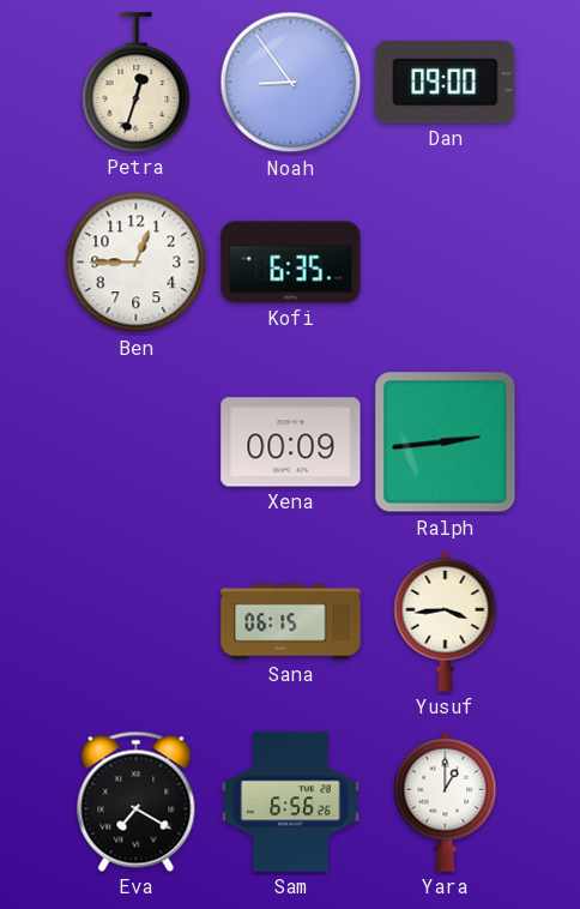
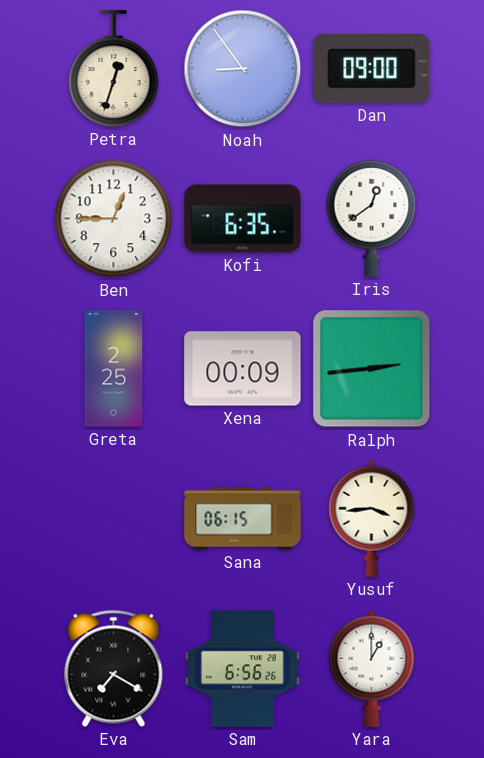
Iris: none -> 12:39
Greta: none -> 2:25
